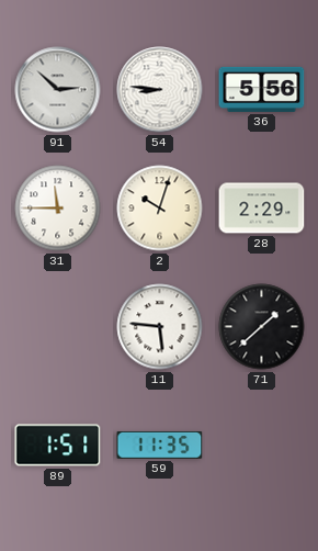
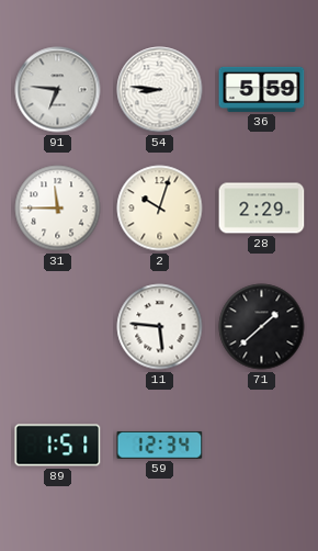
91: 2:52 -> 6:46
36: 5:56 -> 5:59
59: 11:35 -> 12:34
